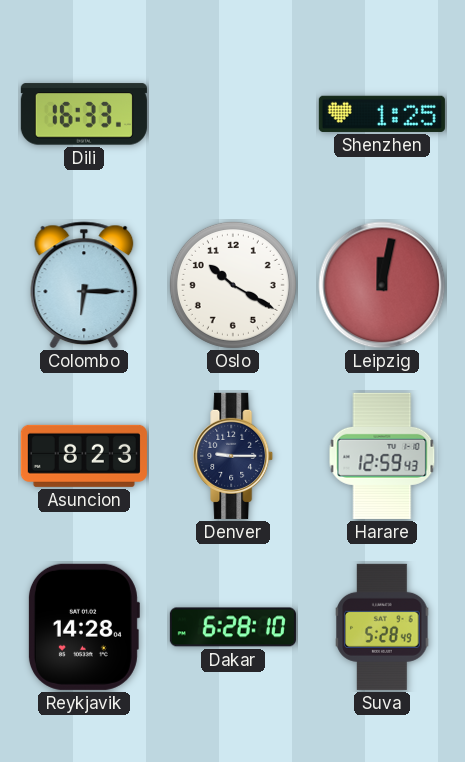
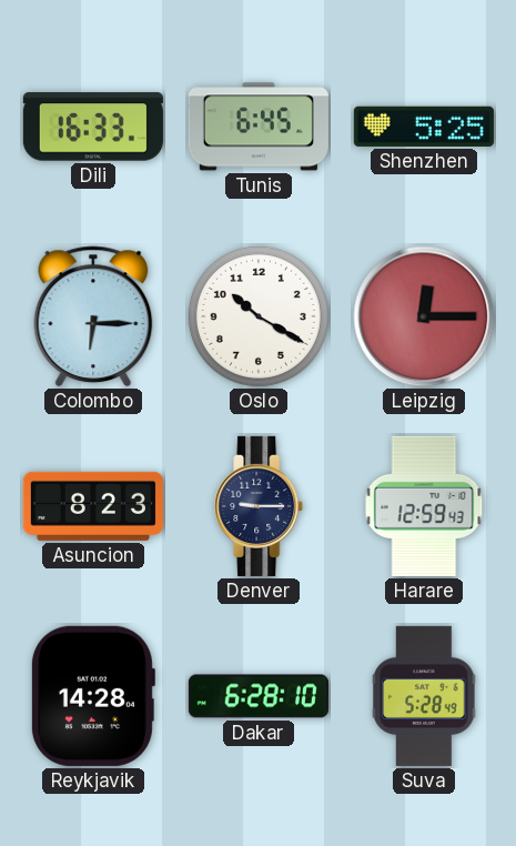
Tunis: none -> 6:45
Shenzhen: 1:25 -> 5:25
Leipzig: 12:02 -> 12:15
